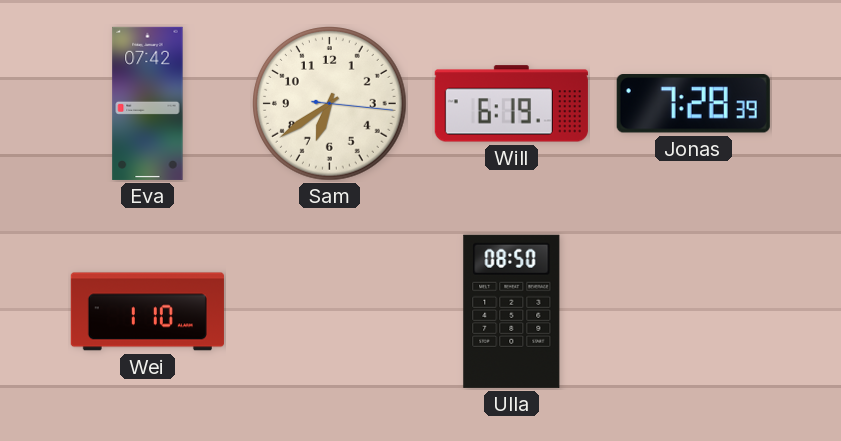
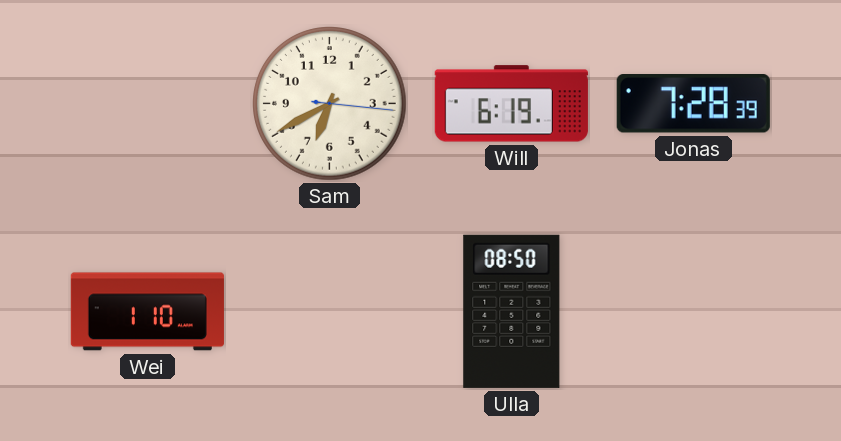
Eva: 07:42 -> none
Sam: 6:39 -> 6:40
